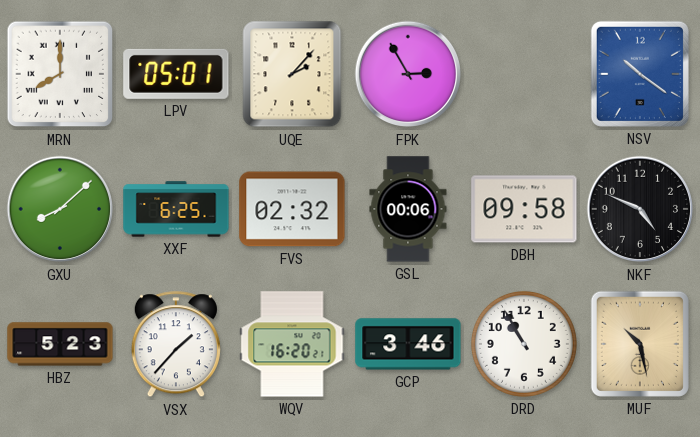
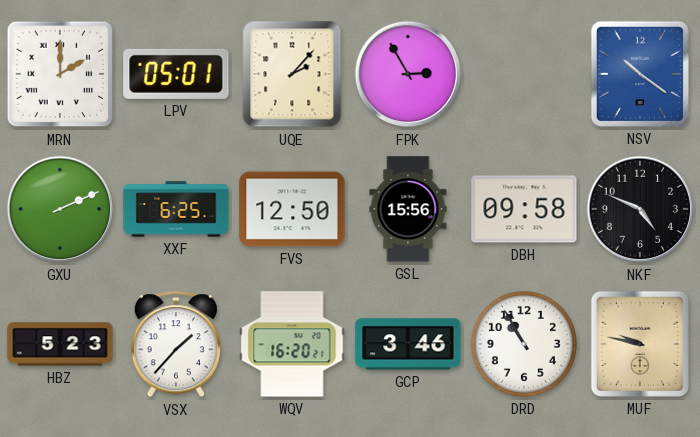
MRN: 8:00 -> 2:00
GXU: 8:08 -> 2:11
FVS: 02:32 -> 12:50
GSL: 00:06 -> 15:56
MUF: 10:28 -> 9:47
